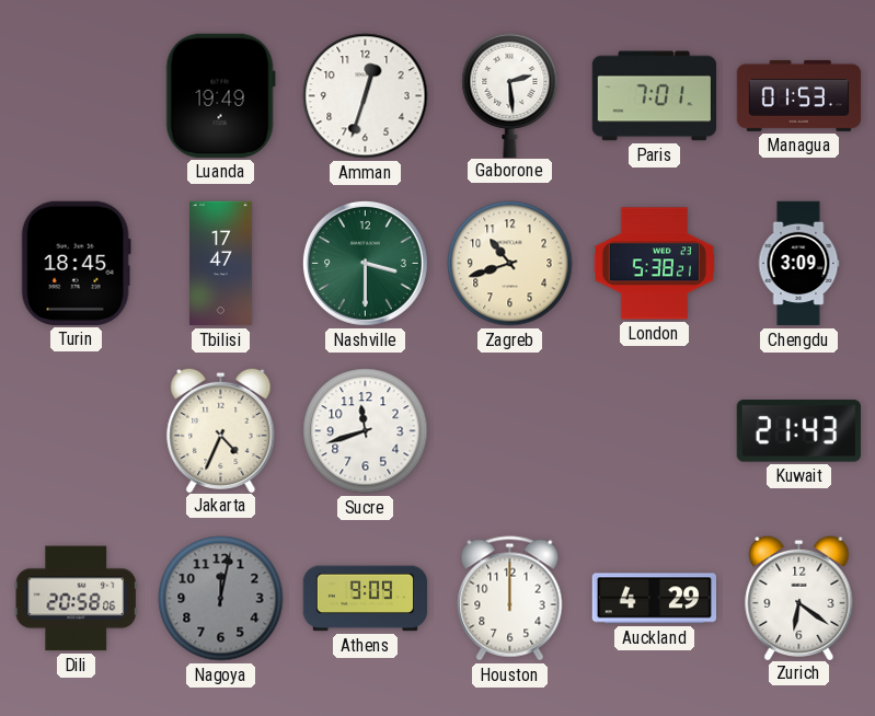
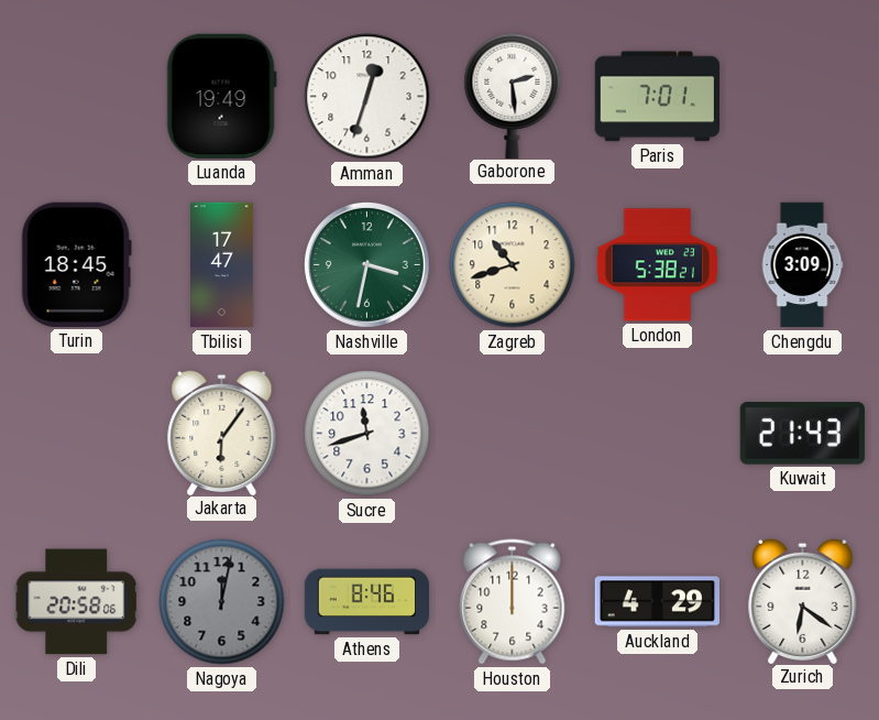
Managua: 01:53 -> none
Nashville: 3:30 -> 3:32
Jakarta: 4:34 -> 6:06
Athens: 9:09 -> 8:46
